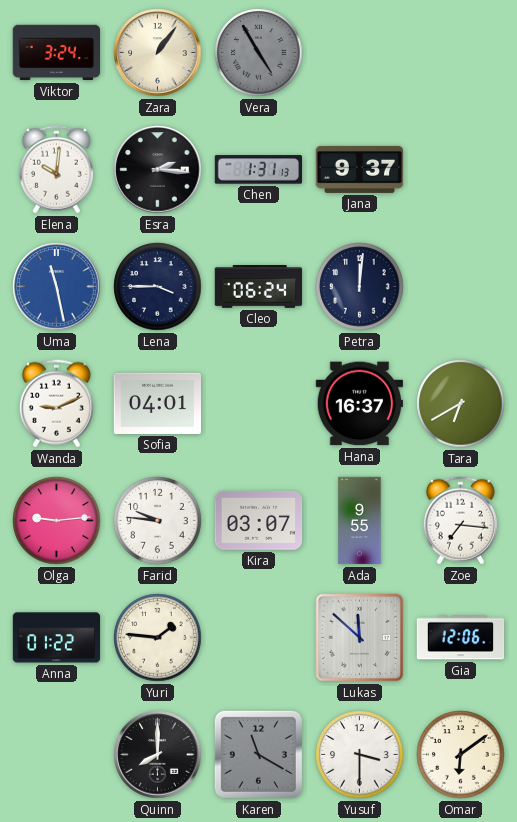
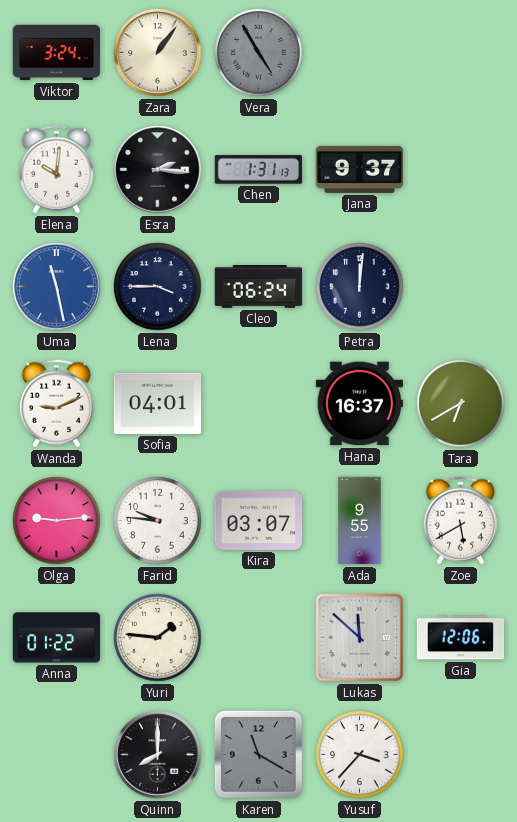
Zoe: 7:16 -> 5:40
Yusuf: 3:30 -> 3:37
Omar: 6:09 -> none
